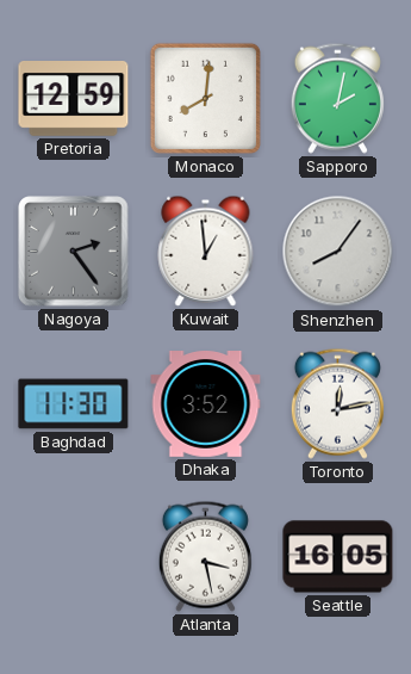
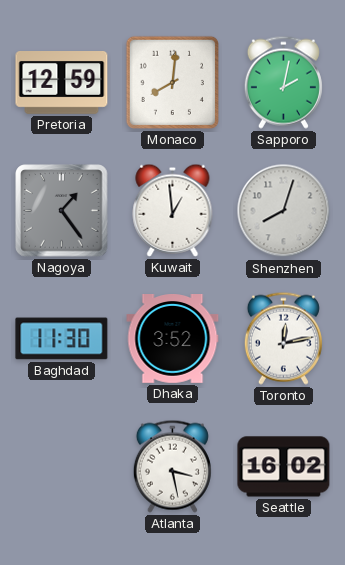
Nagoya: 2:24 -> 1:24
Shenzhen: 8:06 -> 8:03
Seattle: 16:05 -> 16:02
